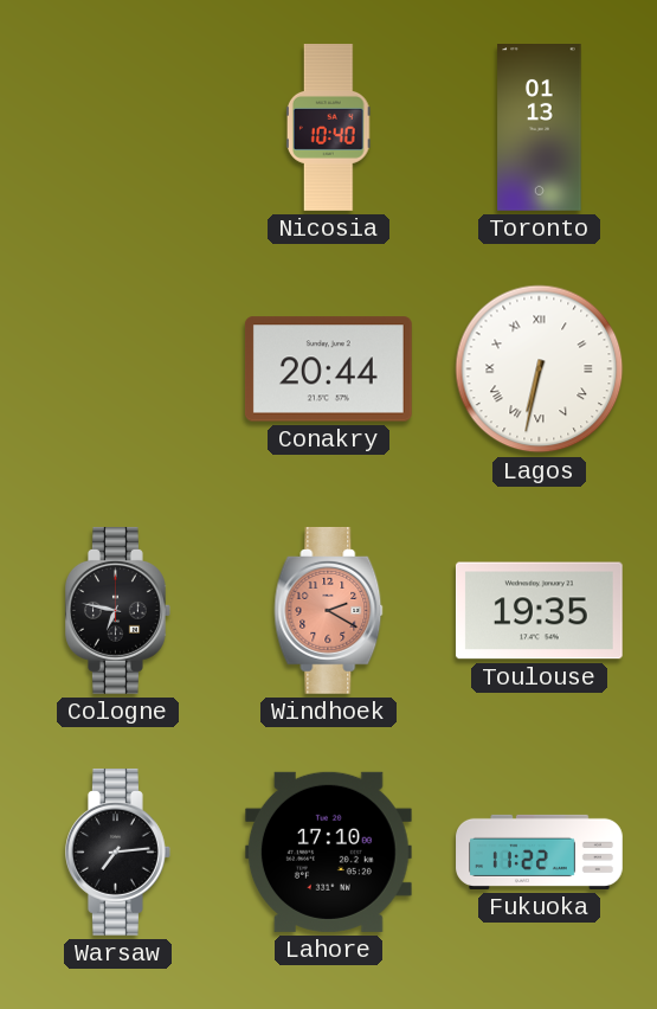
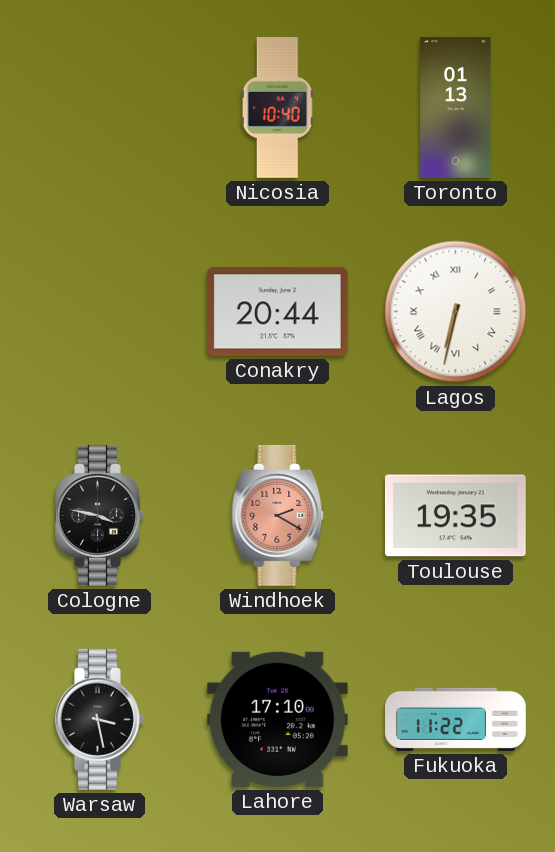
Cologne: 6:47 -> 3:47
Warsaw: 7:14 -> 3:28
